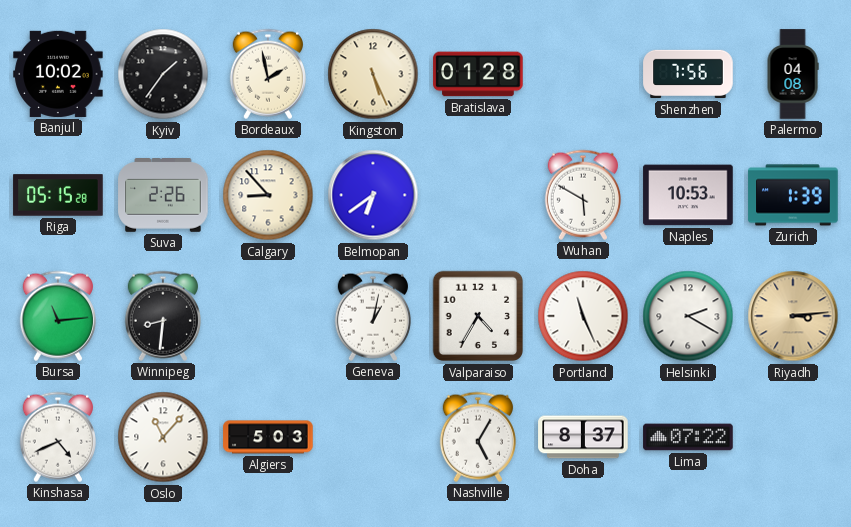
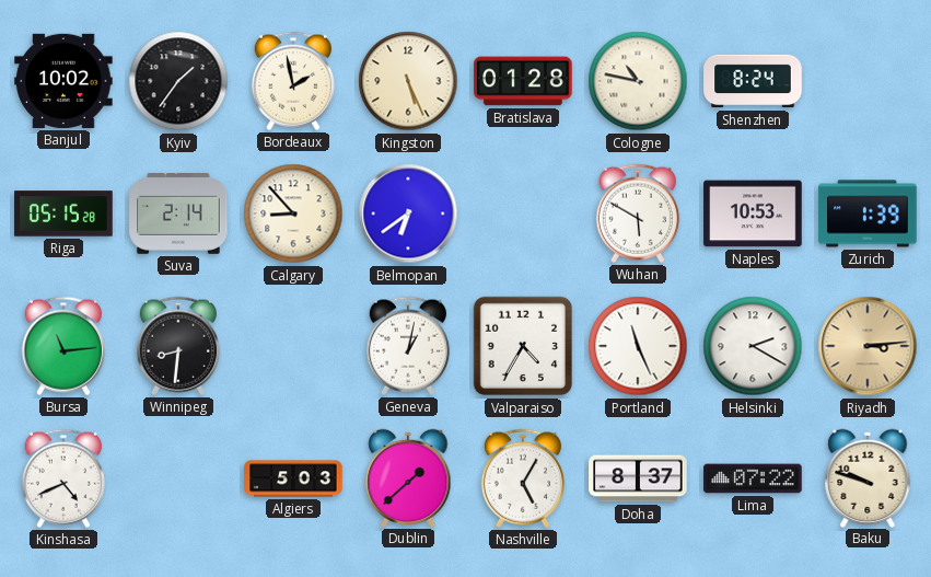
Cologne: none -> 10:47
Shenzhen: 7:56 -> 8:24
Palermo: 04:08 -> none
Suva: 2:26 -> 2:14
Oslo: 11:07 -> none
Dublin: none -> 1:38
Baku: none -> 9:48
